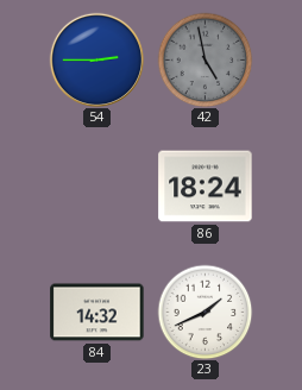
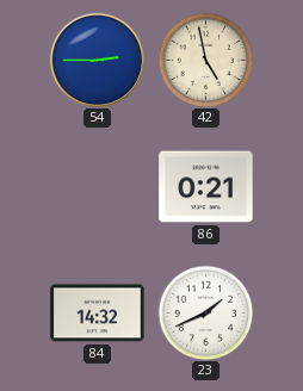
42 dial: grey -> cream
86: 18:24 -> 0:21
